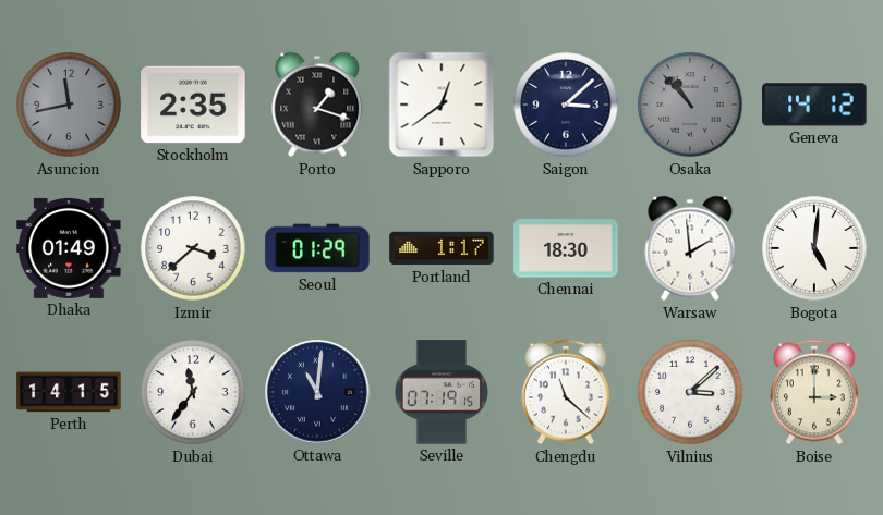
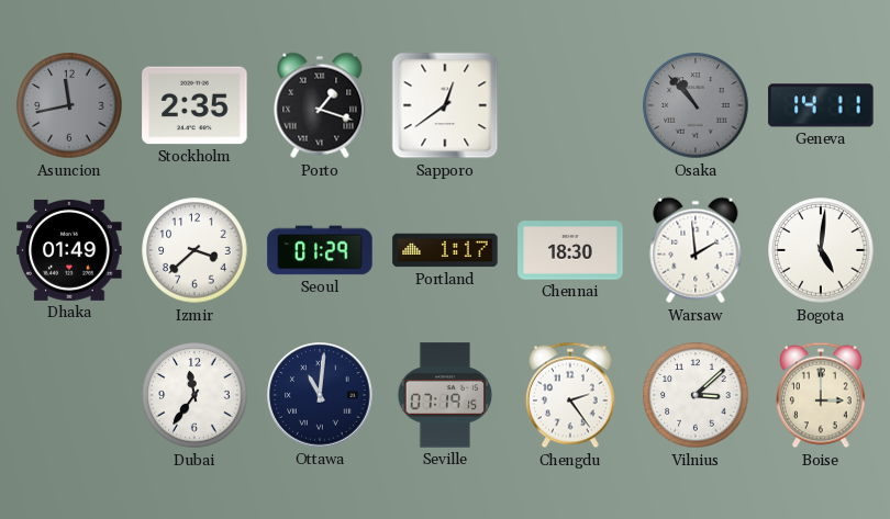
Saigon: 3:08 -> none
Geneva: 14:12 -> 14:11
Perth: 14:15 -> none
Chengdu: 11:22 -> 2:24
